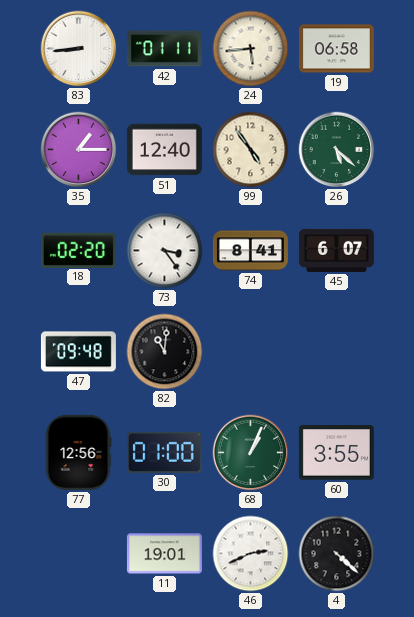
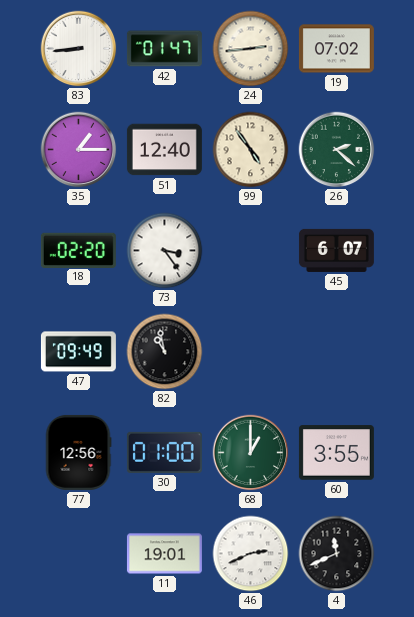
42: 01:11 -> 01:47
24: 5:44 -> 2:44
19: 06:58 -> 07:02
26: 5:22 -> 2:22
74: 8:41 -> none
47: 09:48 -> 09:49
82: 11:01 -> 10:58
68: 1:04 -> 1:00
4: 4:22 -> 11:41
